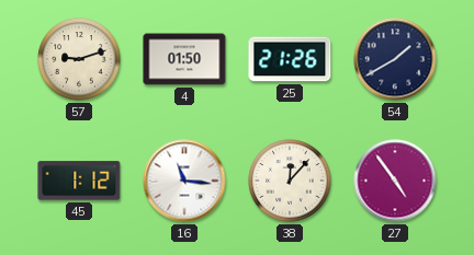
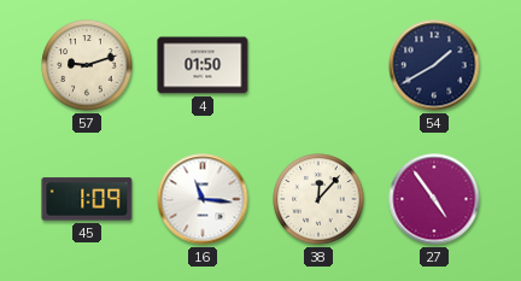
25: 21:26 -> none
45: 1:12 -> 1:09
